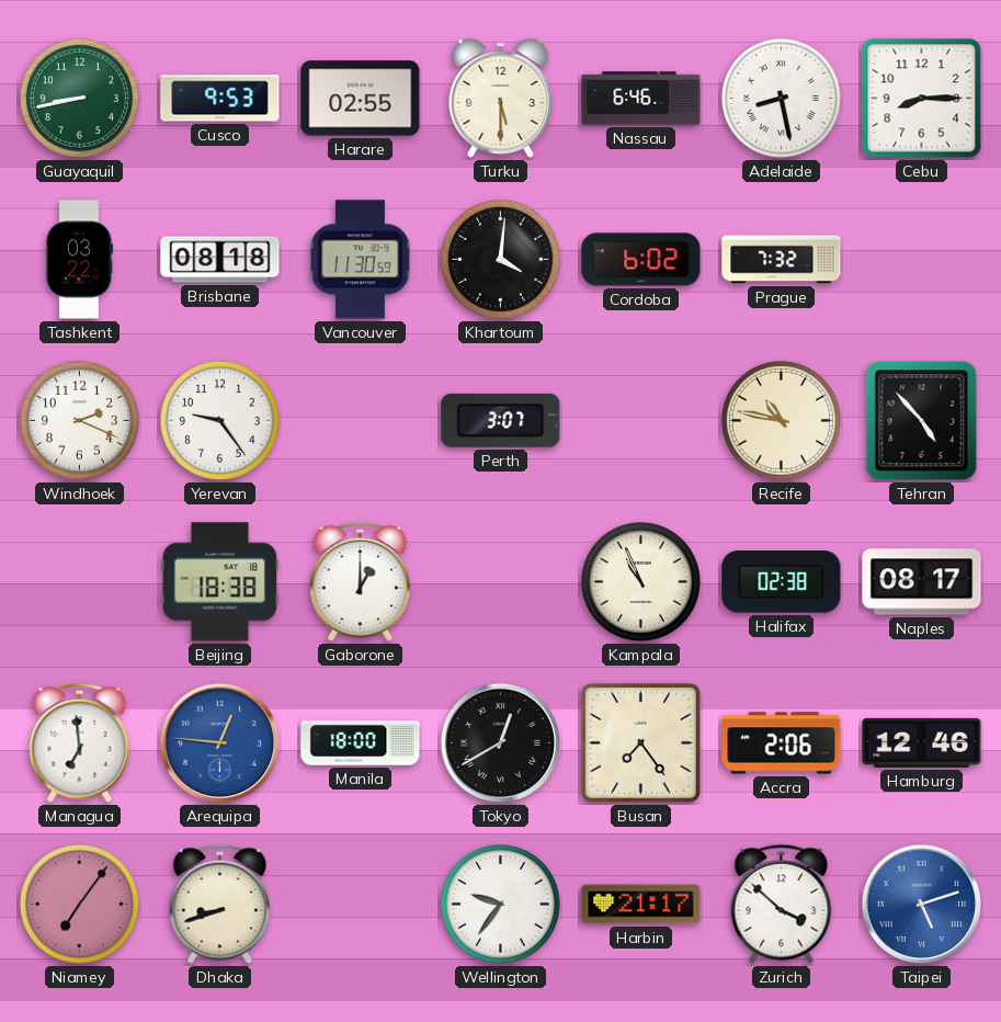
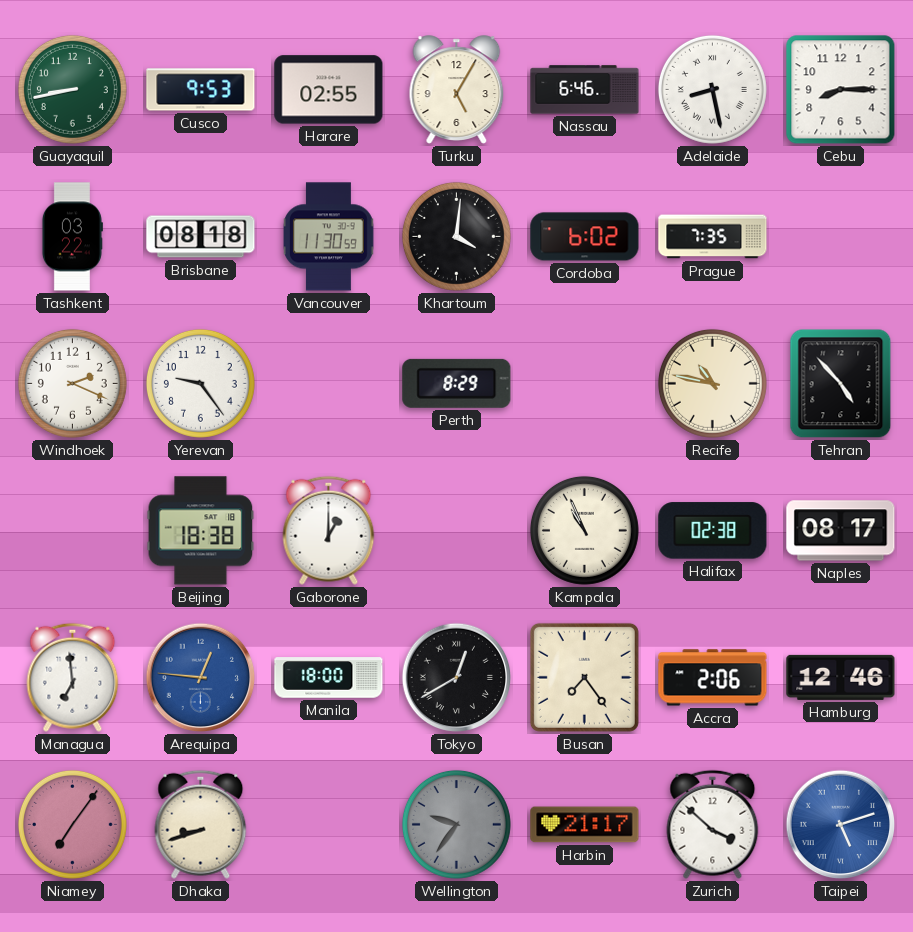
Turku: 5:30 -> 5:05
Prague: 7:32 -> 7:35
Perth: 3:07 -> 8:29
Wellington dial: white -> grey
